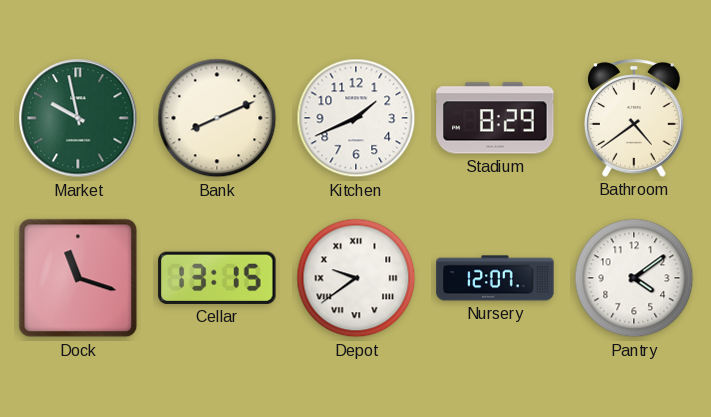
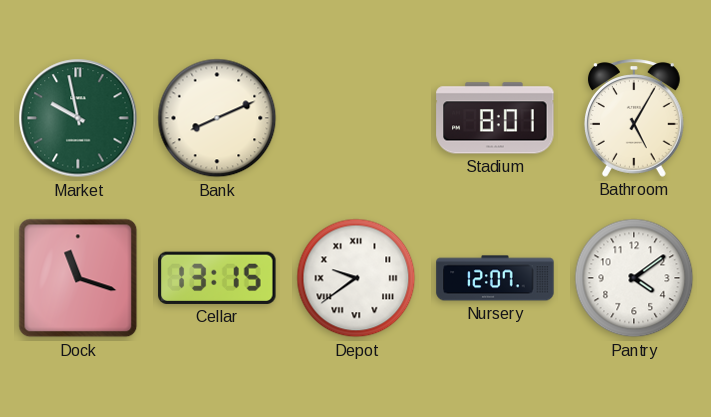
Kitchen: 1:41 -> none
Stadium: 8:29 -> 8:01
Bathroom: 4:39 -> 5:05
